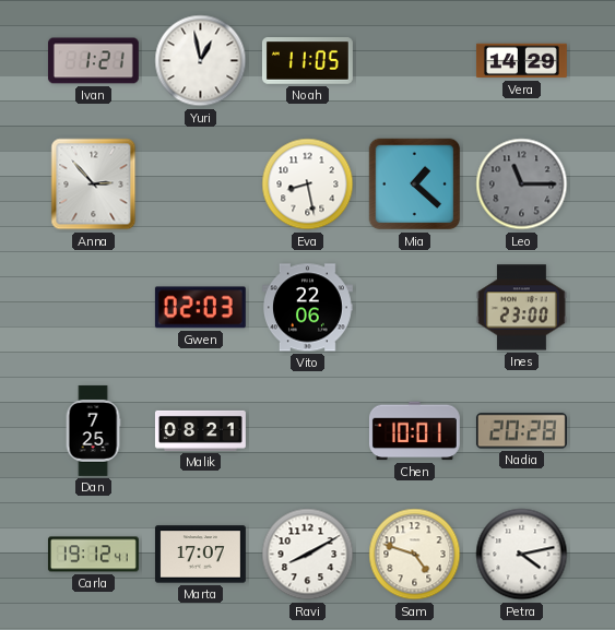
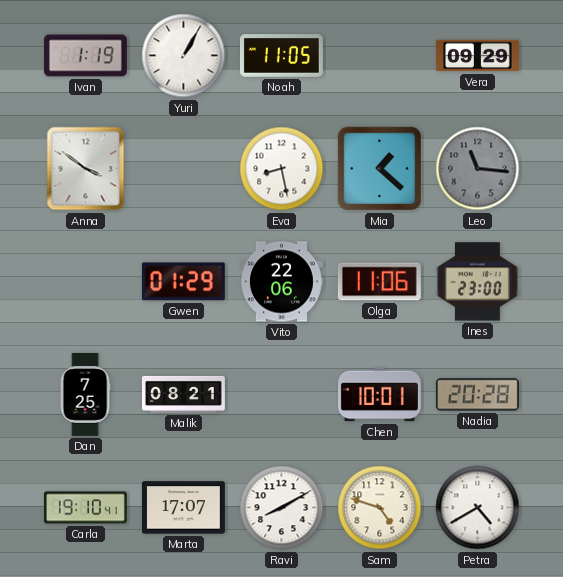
Ivan: 1:21 -> 1:19
Yuri: 12:58 -> 1:05
Vera: 14:29 -> 09:29
Anna: 2:53 -> 3:51
Leo: 11:15 -> 11:16
Gwen: 02:03 -> 01:29
Olga: none -> 11:06
Carla: 19:12 -> 19:10
Petra: 4:13 -> 4:40
